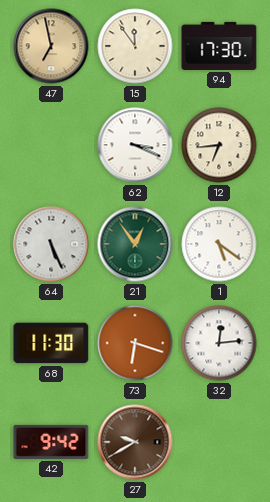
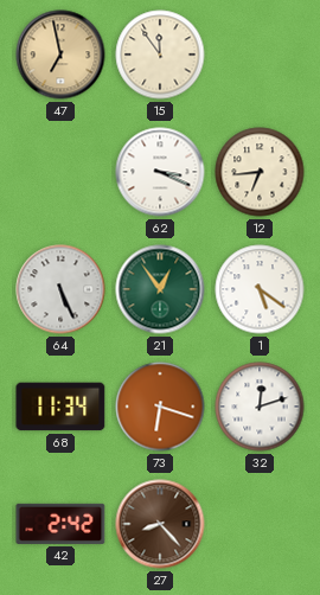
94: 17:30 -> none
68: 11:30 -> 11:34
32: 12:14 -> 12:12
42: 9:42 -> 2:42
27: 9:40 -> 8:23
